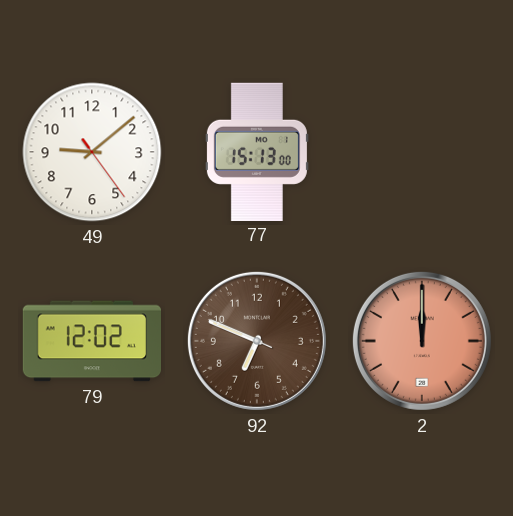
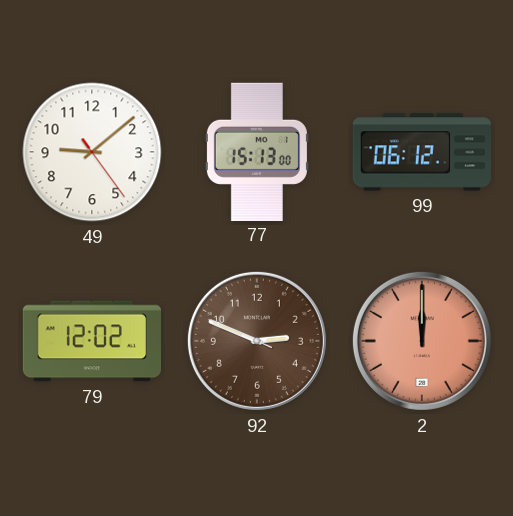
99: none -> 06:12
92: 6:48 -> 2:48
